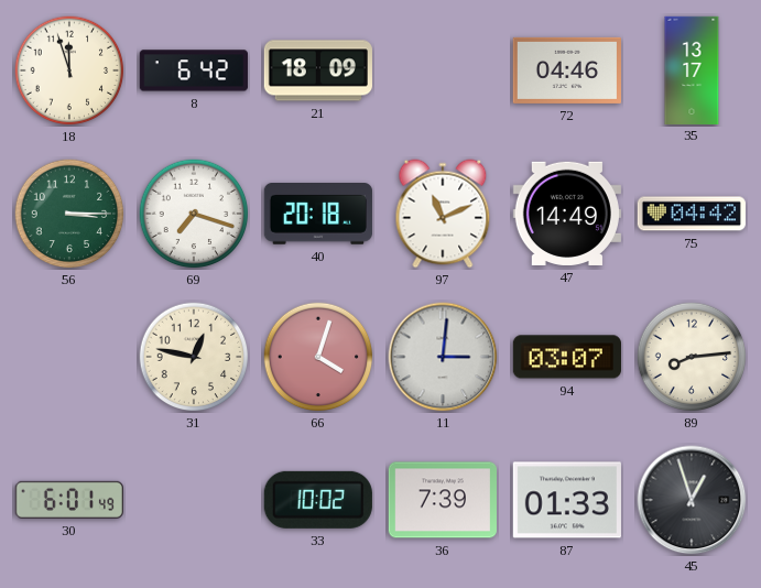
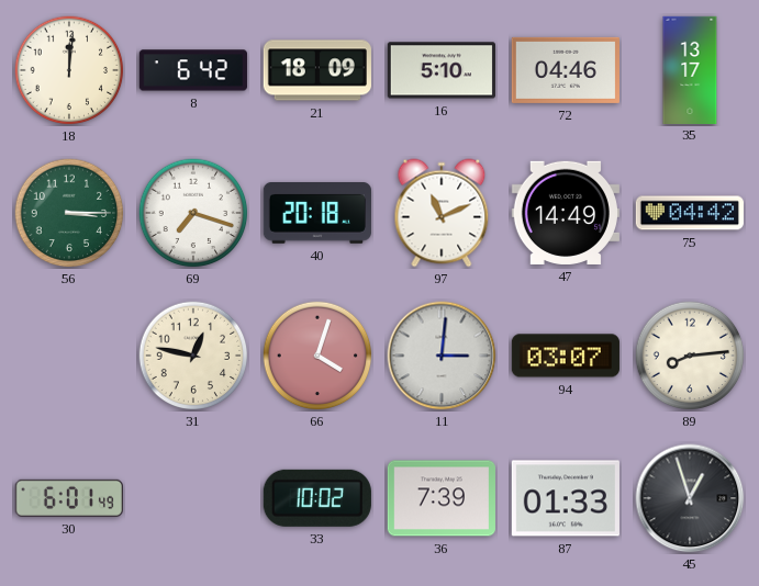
18: 11:57 -> 12:01
16: none -> 5:10
